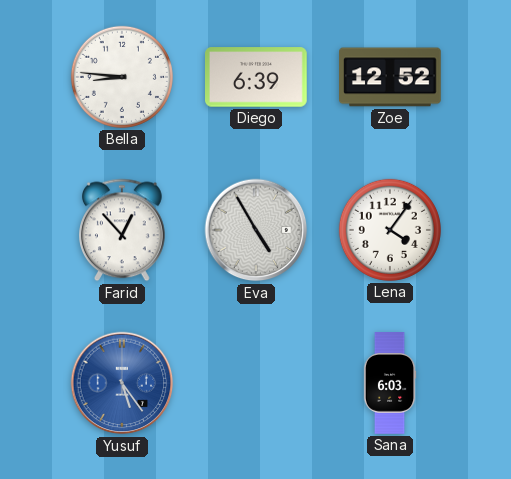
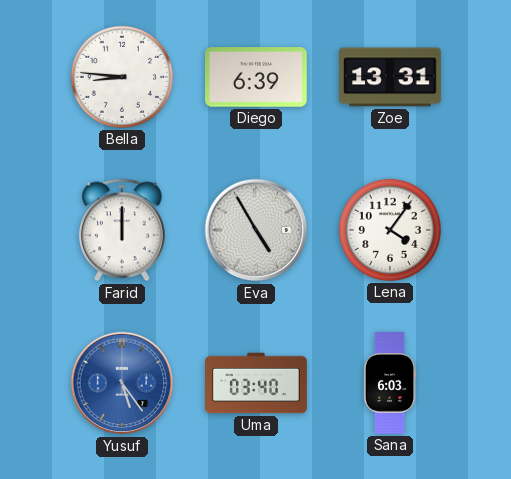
Zoe: 12:52 -> 13:31
Farid: 12:53 -> 12:00
Uma: none -> 03:40
